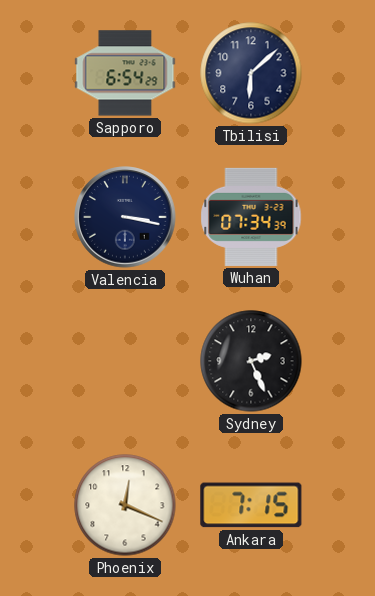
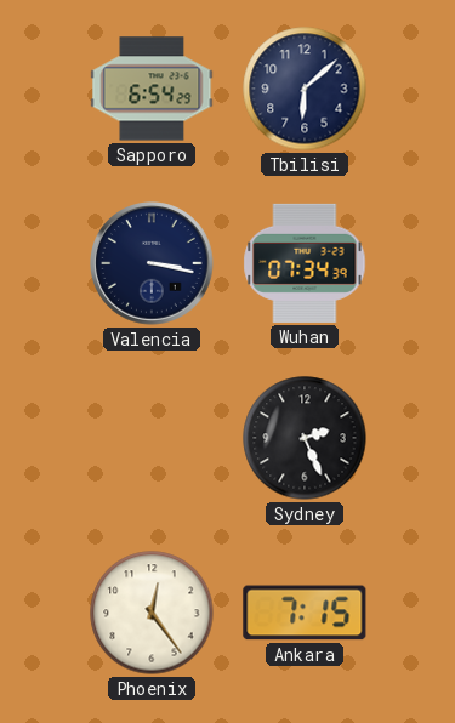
Phoenix: 12:19 -> 12:24
